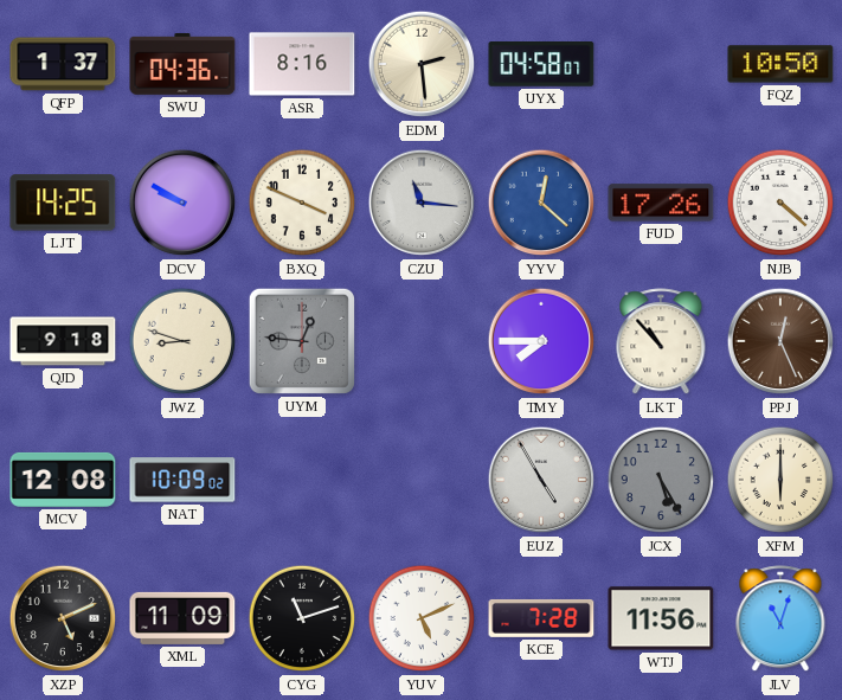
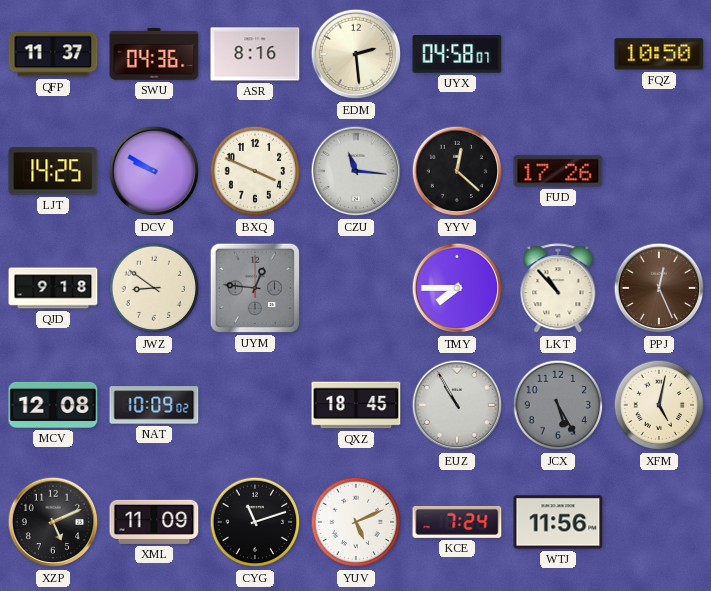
QFP: 1:37 -> 11:37
YYV dial: blue -> black
NJB: 4:22 -> none
JWZ: 8:48 -> 8:51
QXZ: none -> 18:45
EUZ: 4:55 -> 10:55
XFM: 6:00 -> 5:02
KCE: 7:28 -> 7:24
JLV: 11:03 -> none
